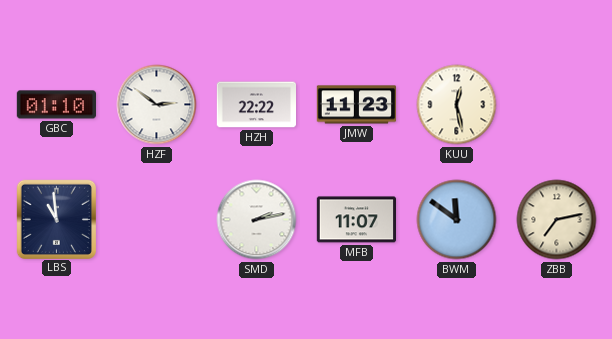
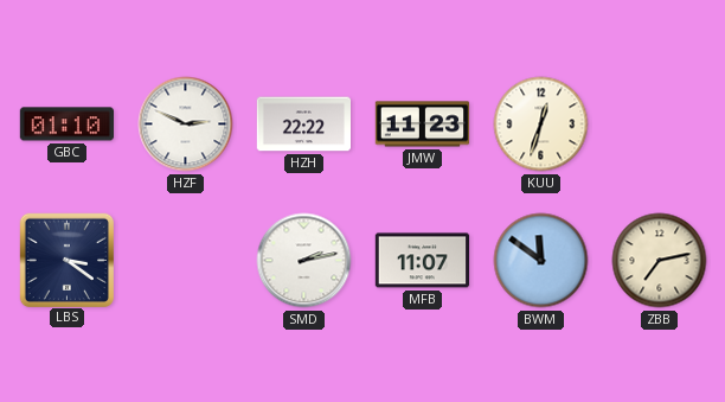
HZF: 2:51 -> 2:49
KUU: 12:28 -> 12:33
LBS: 10:59 -> 3:21
